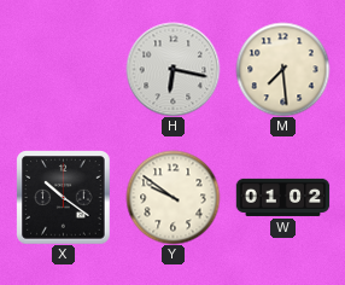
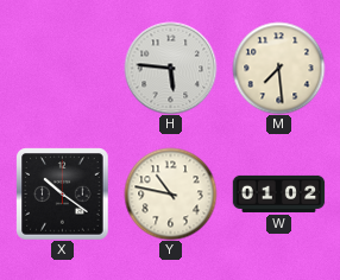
H: 6:17 -> 5:46
Y: 9:51 -> 10:47
